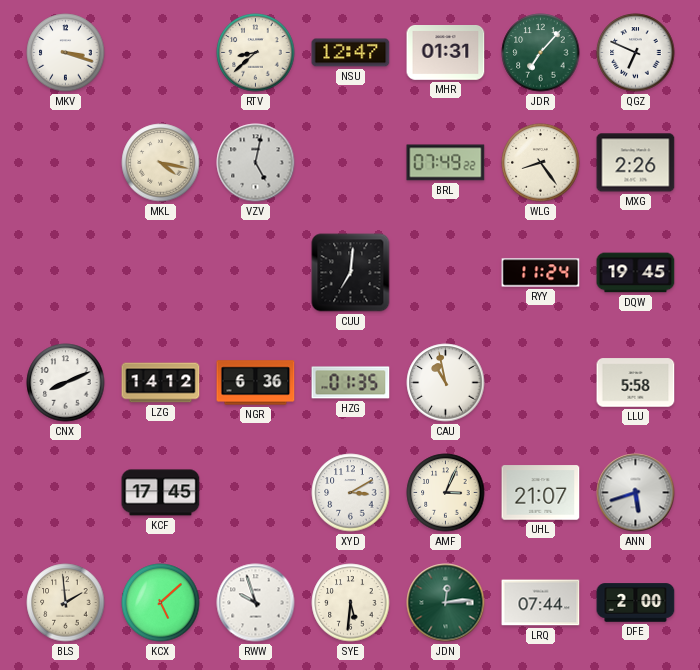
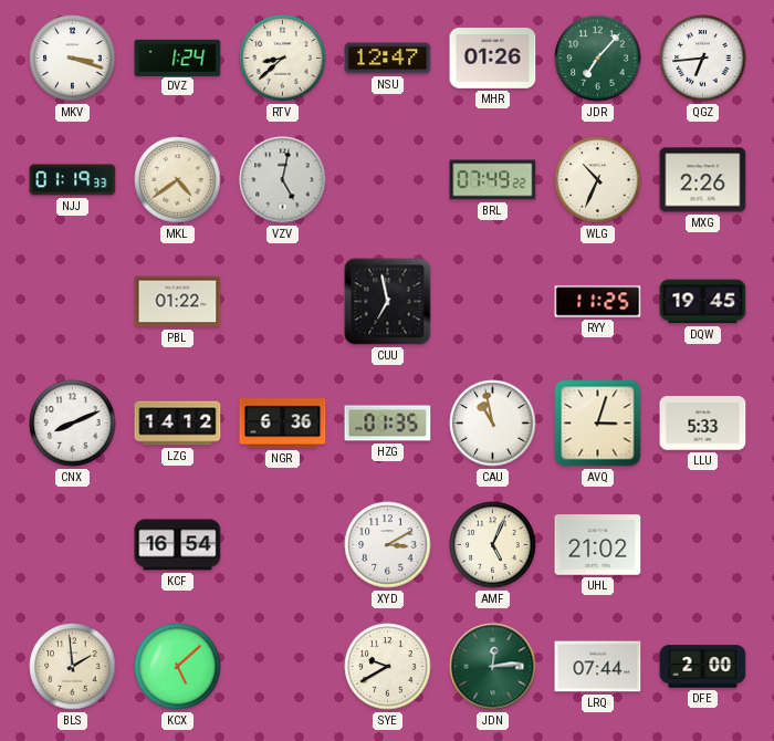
DVZ: none -> 1:24
MHR: 01:31 -> 01:26
QGZ: 6:49 -> 6:44
NJJ: none -> 01:19
MKL: 4:17 -> 4:39
WLG: 8:24 -> 10:34
PBL: none -> 01:22
CUU: 7:01 -> 6:58
RYY: 11:24 -> 11:25
AVQ: none -> 3:03
LLU: 5:58 -> 5:33
KCF: 17:45 -> 16:54
AMF: 3:04 -> 5:04
UHL: 21:07 -> 21:02
ANN: 5:42 -> none
RWW: 9:57 -> none
SYE: 5:31 -> 9:40
